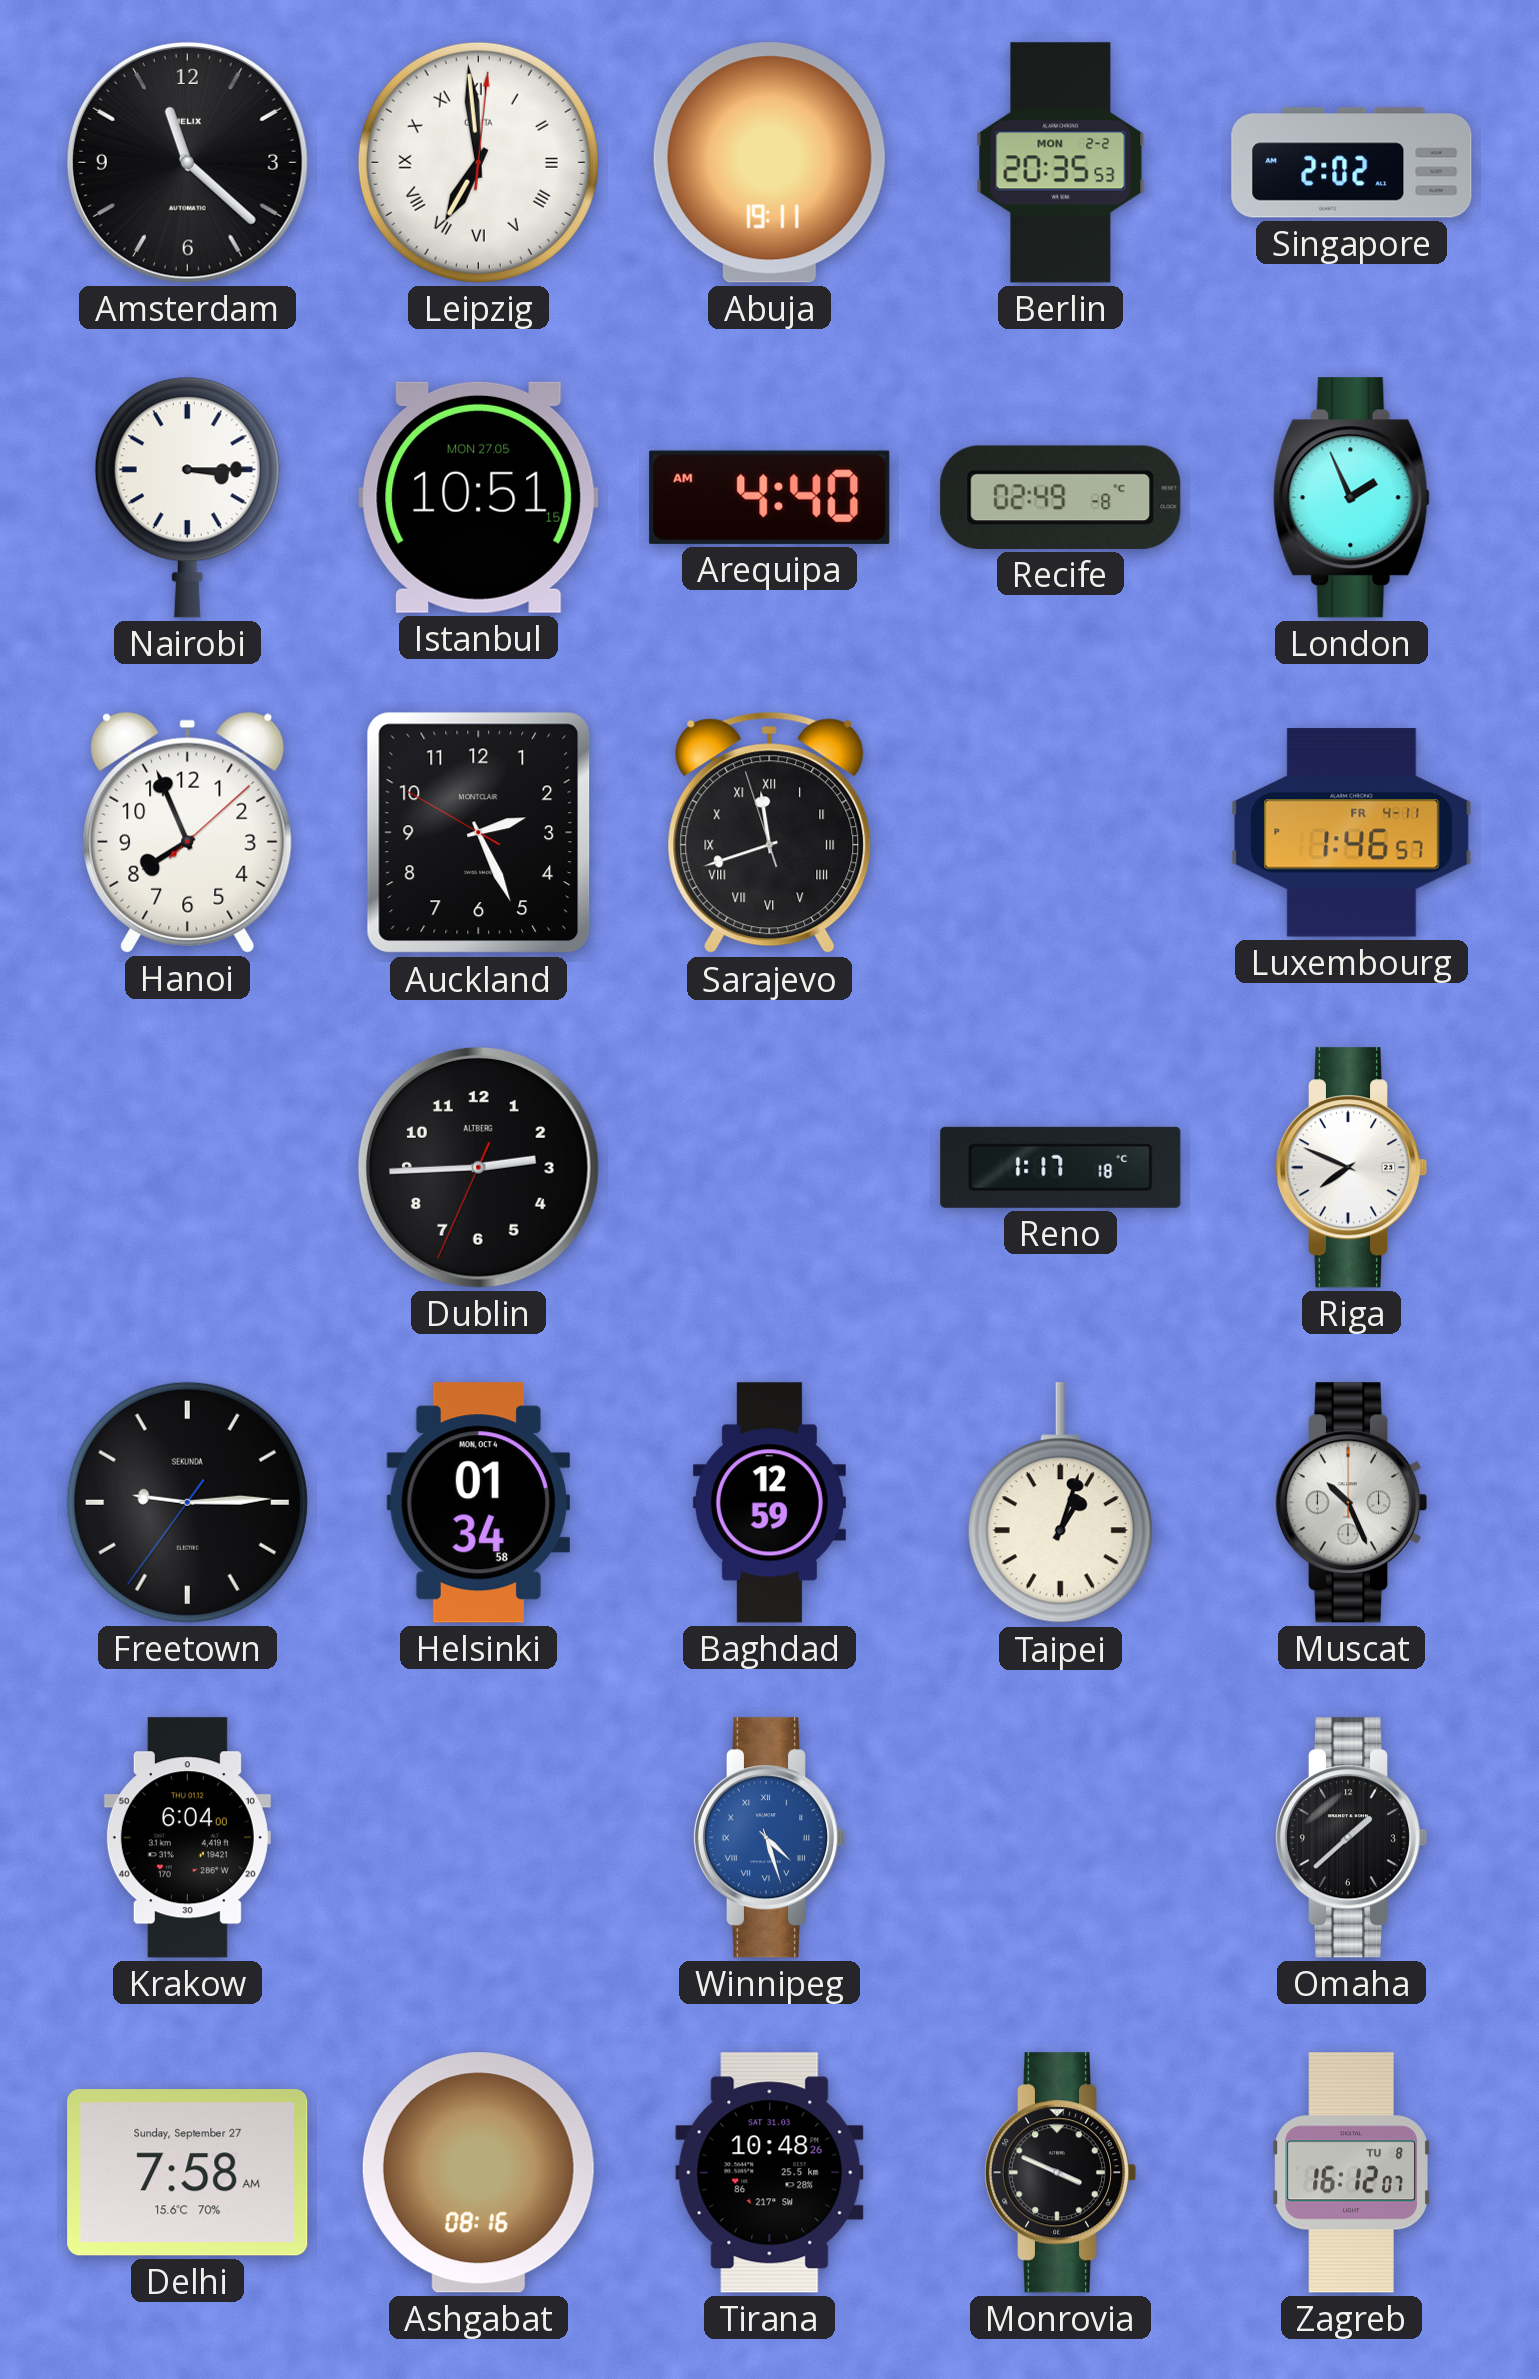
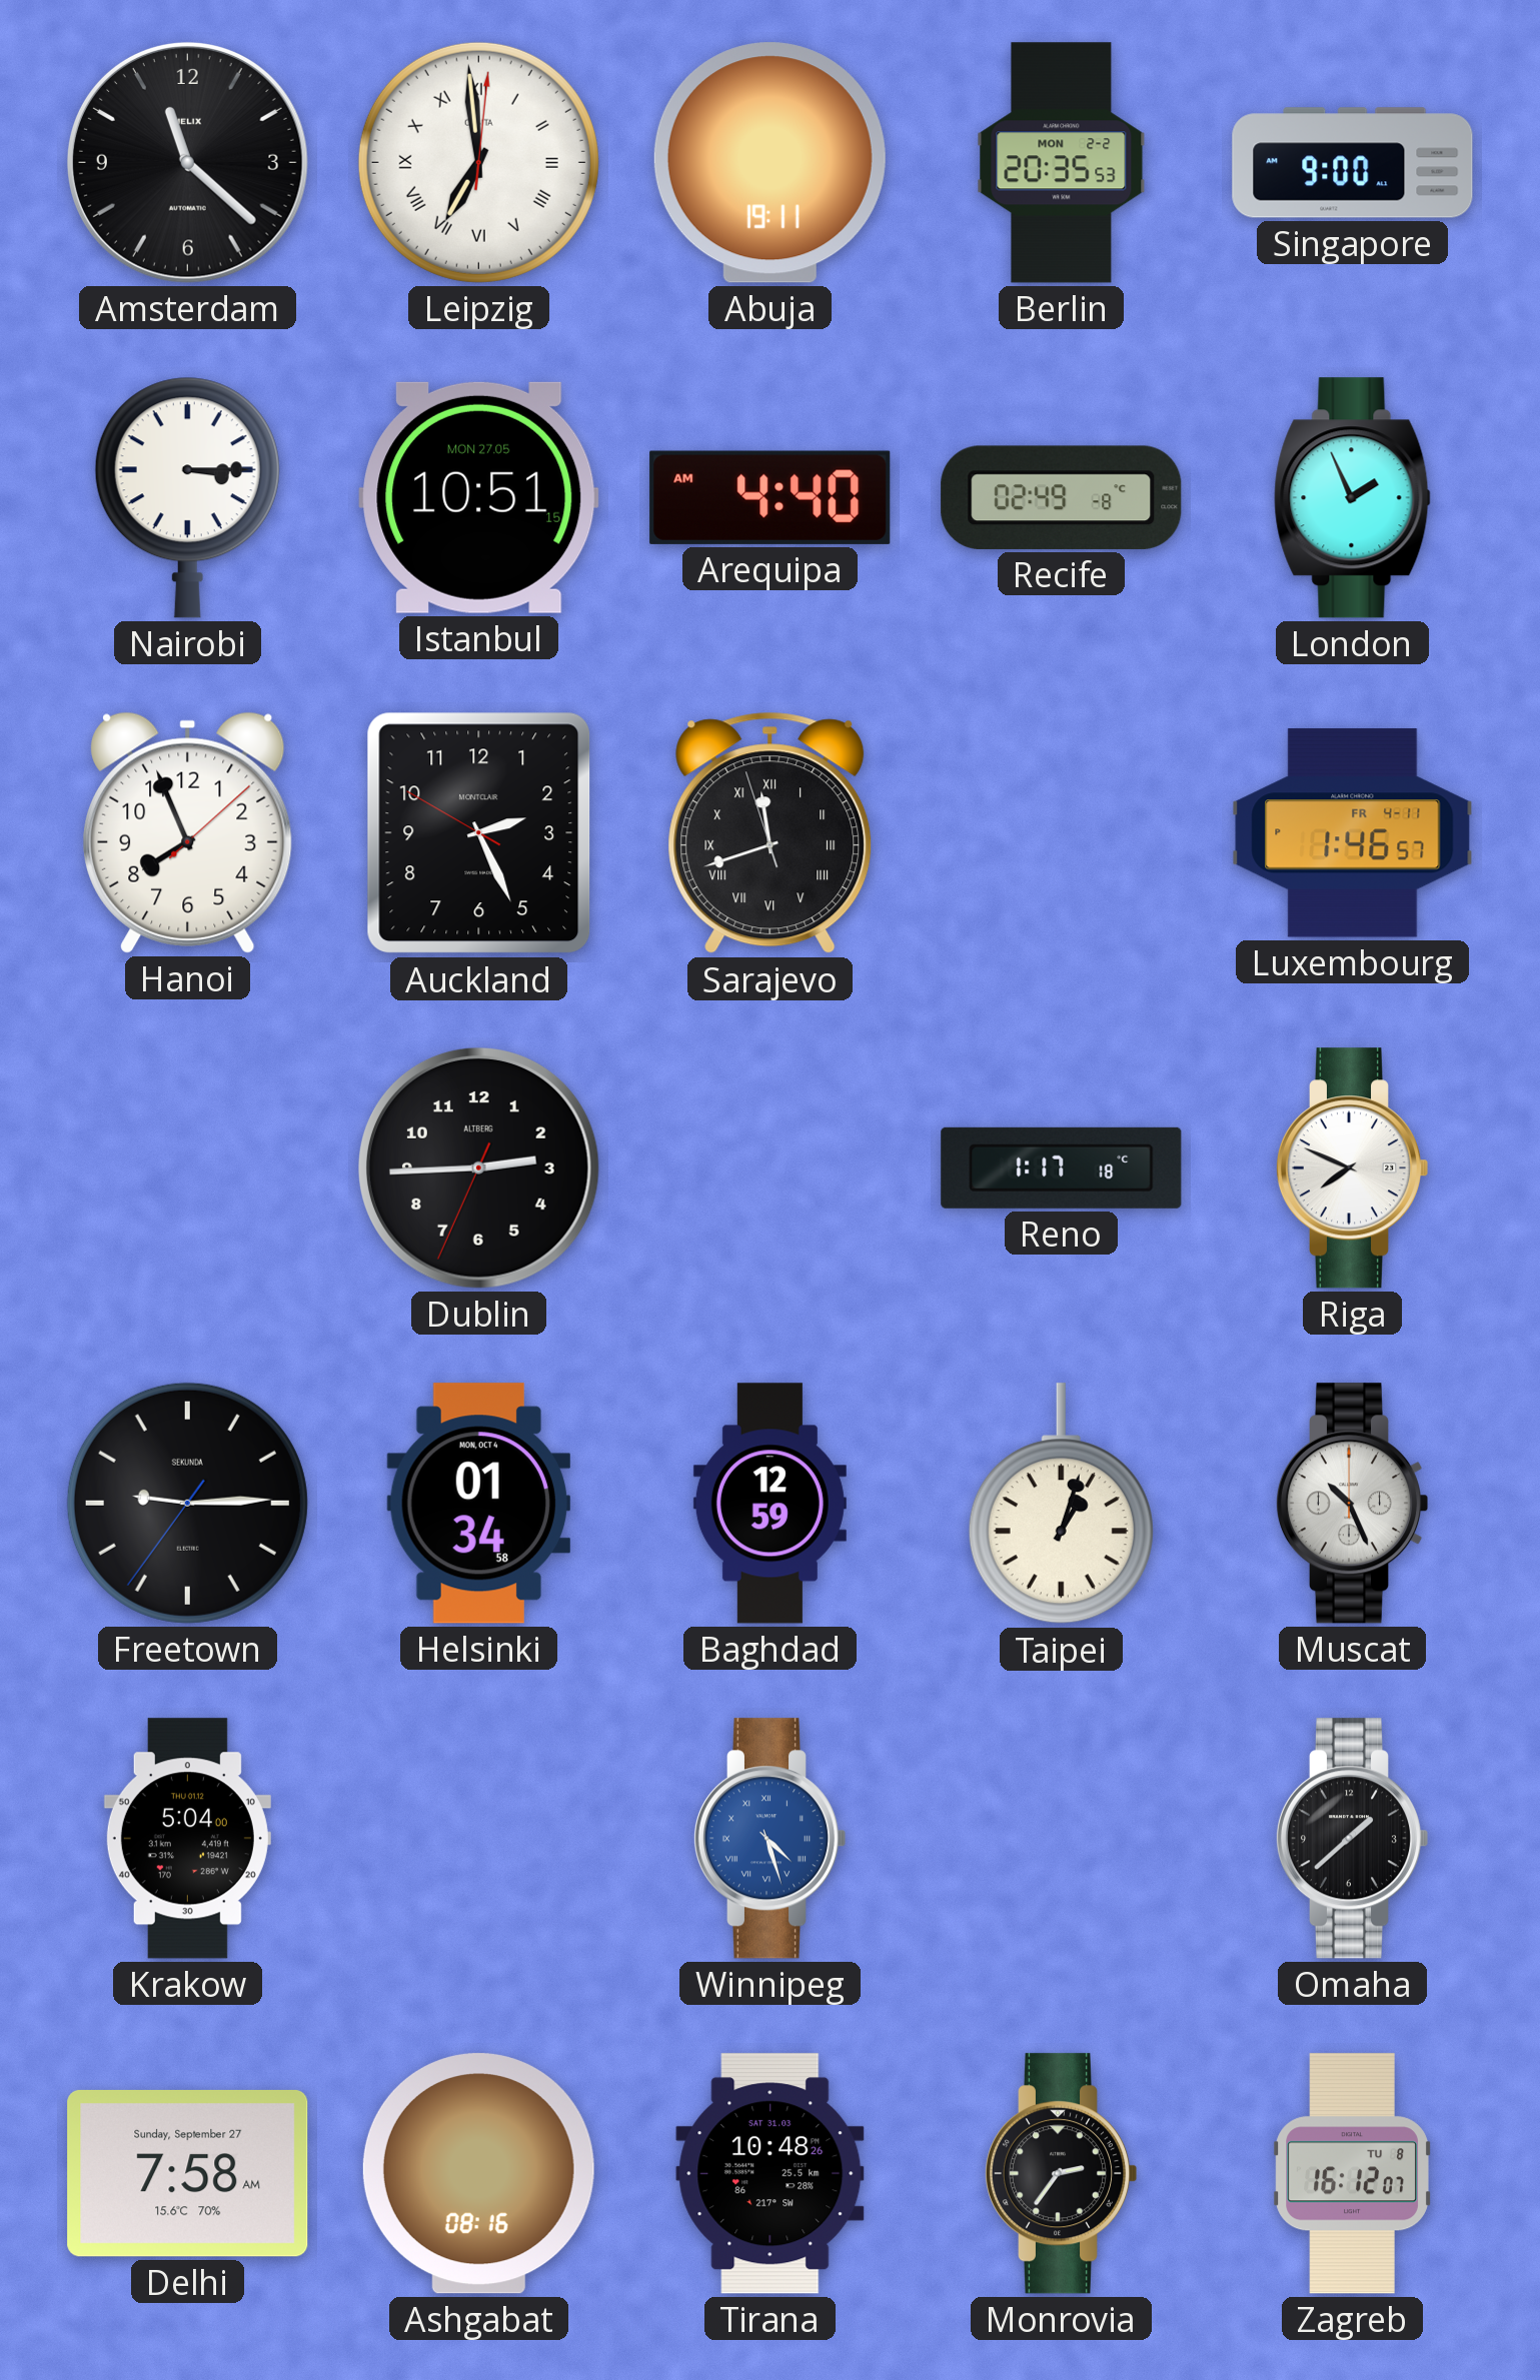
Singapore: 2:02 -> 9:00
Krakow: 6:04 -> 5:04
Monrovia: 3:49 -> 2:36
